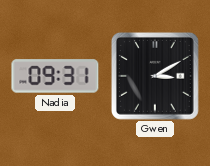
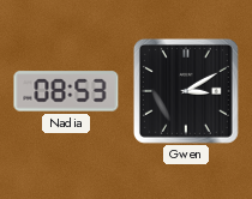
Nadia: 09:31 -> 08:53
